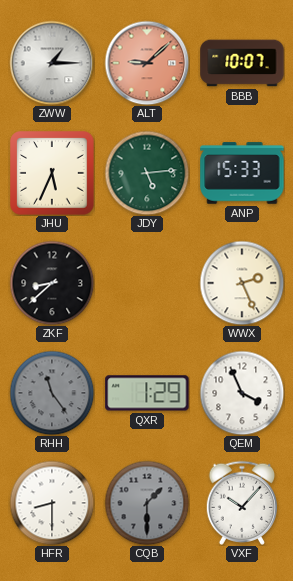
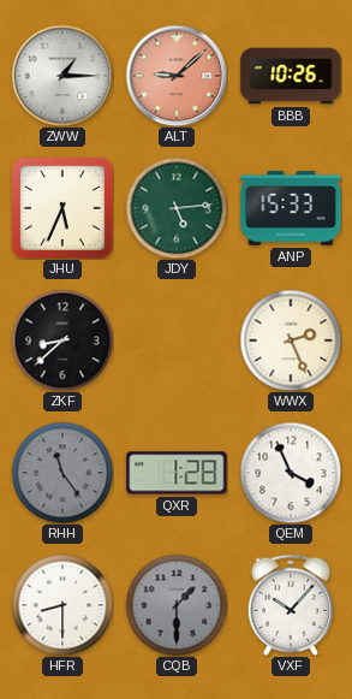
BBB: 10:07 -> 10:26
QXR: 1:29 -> 1:28
